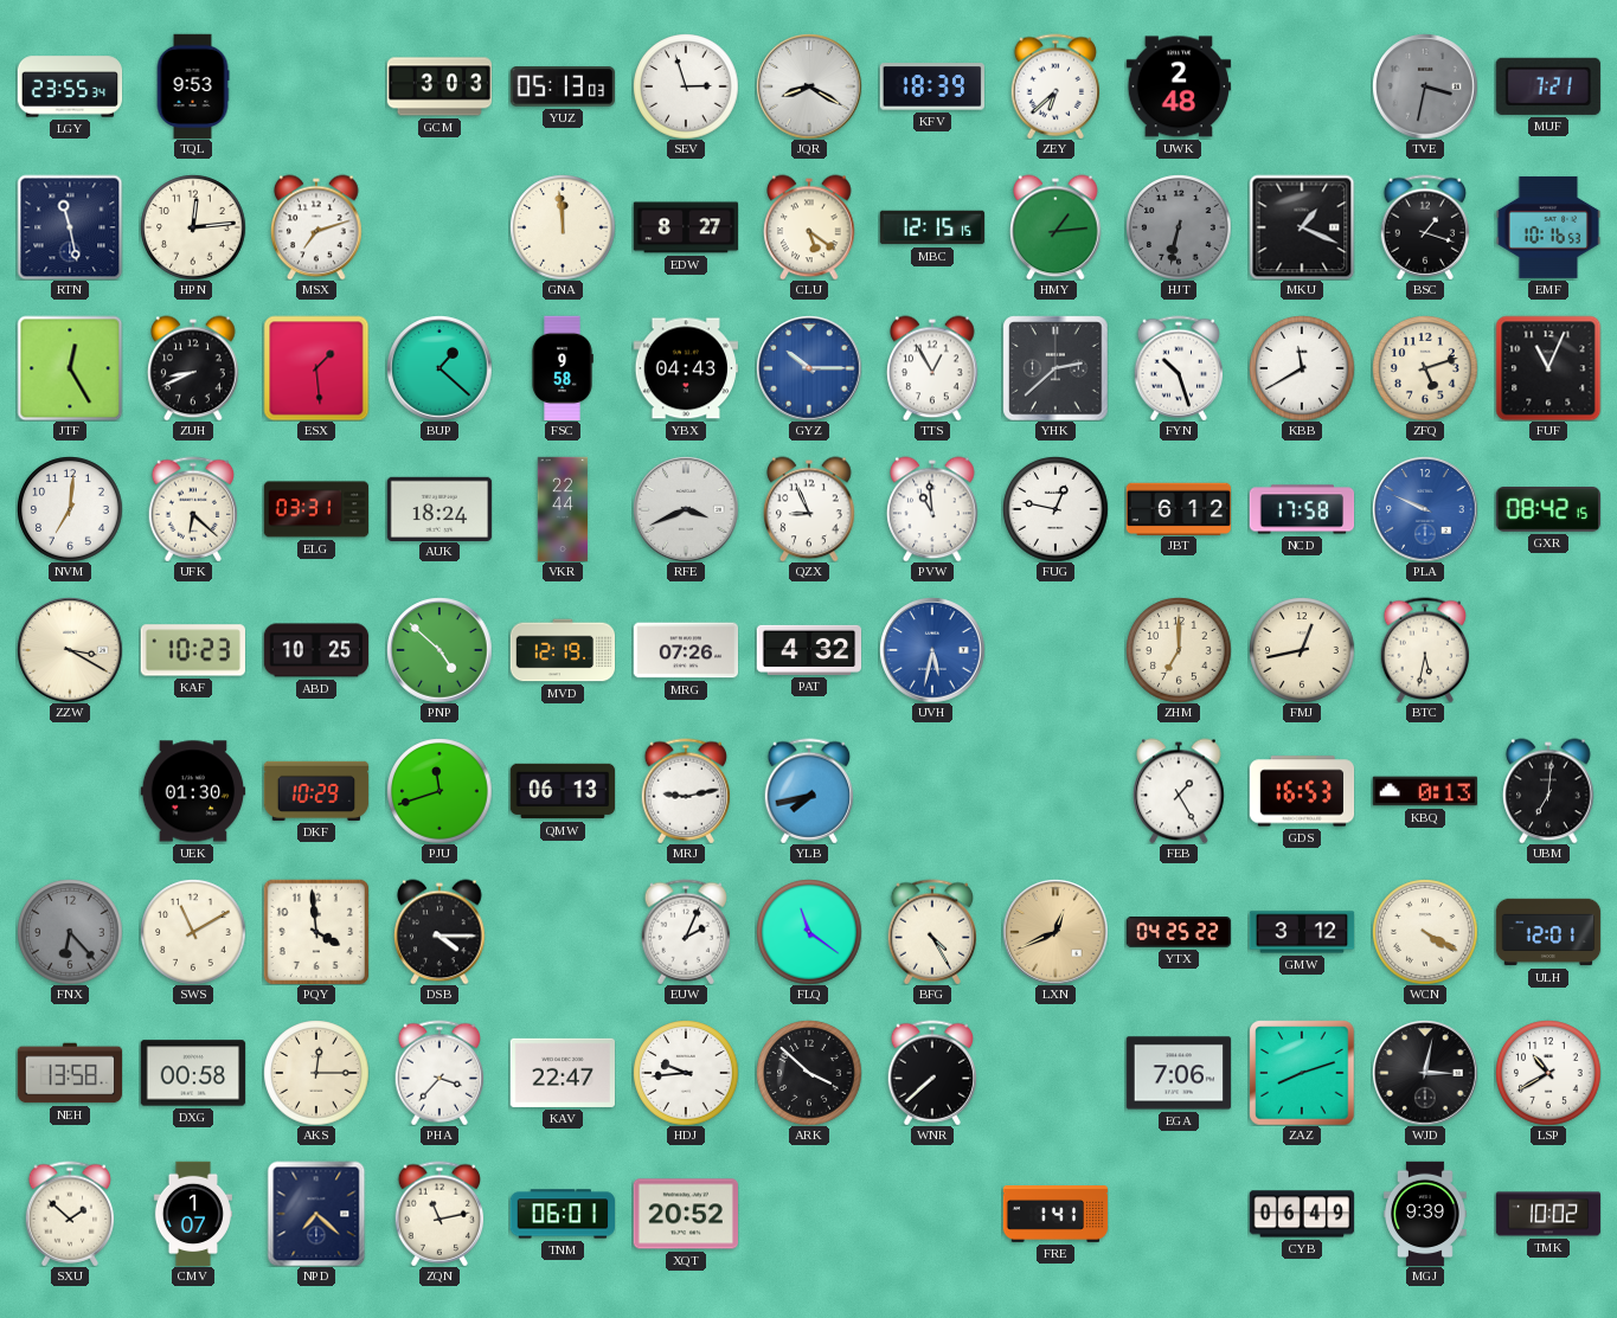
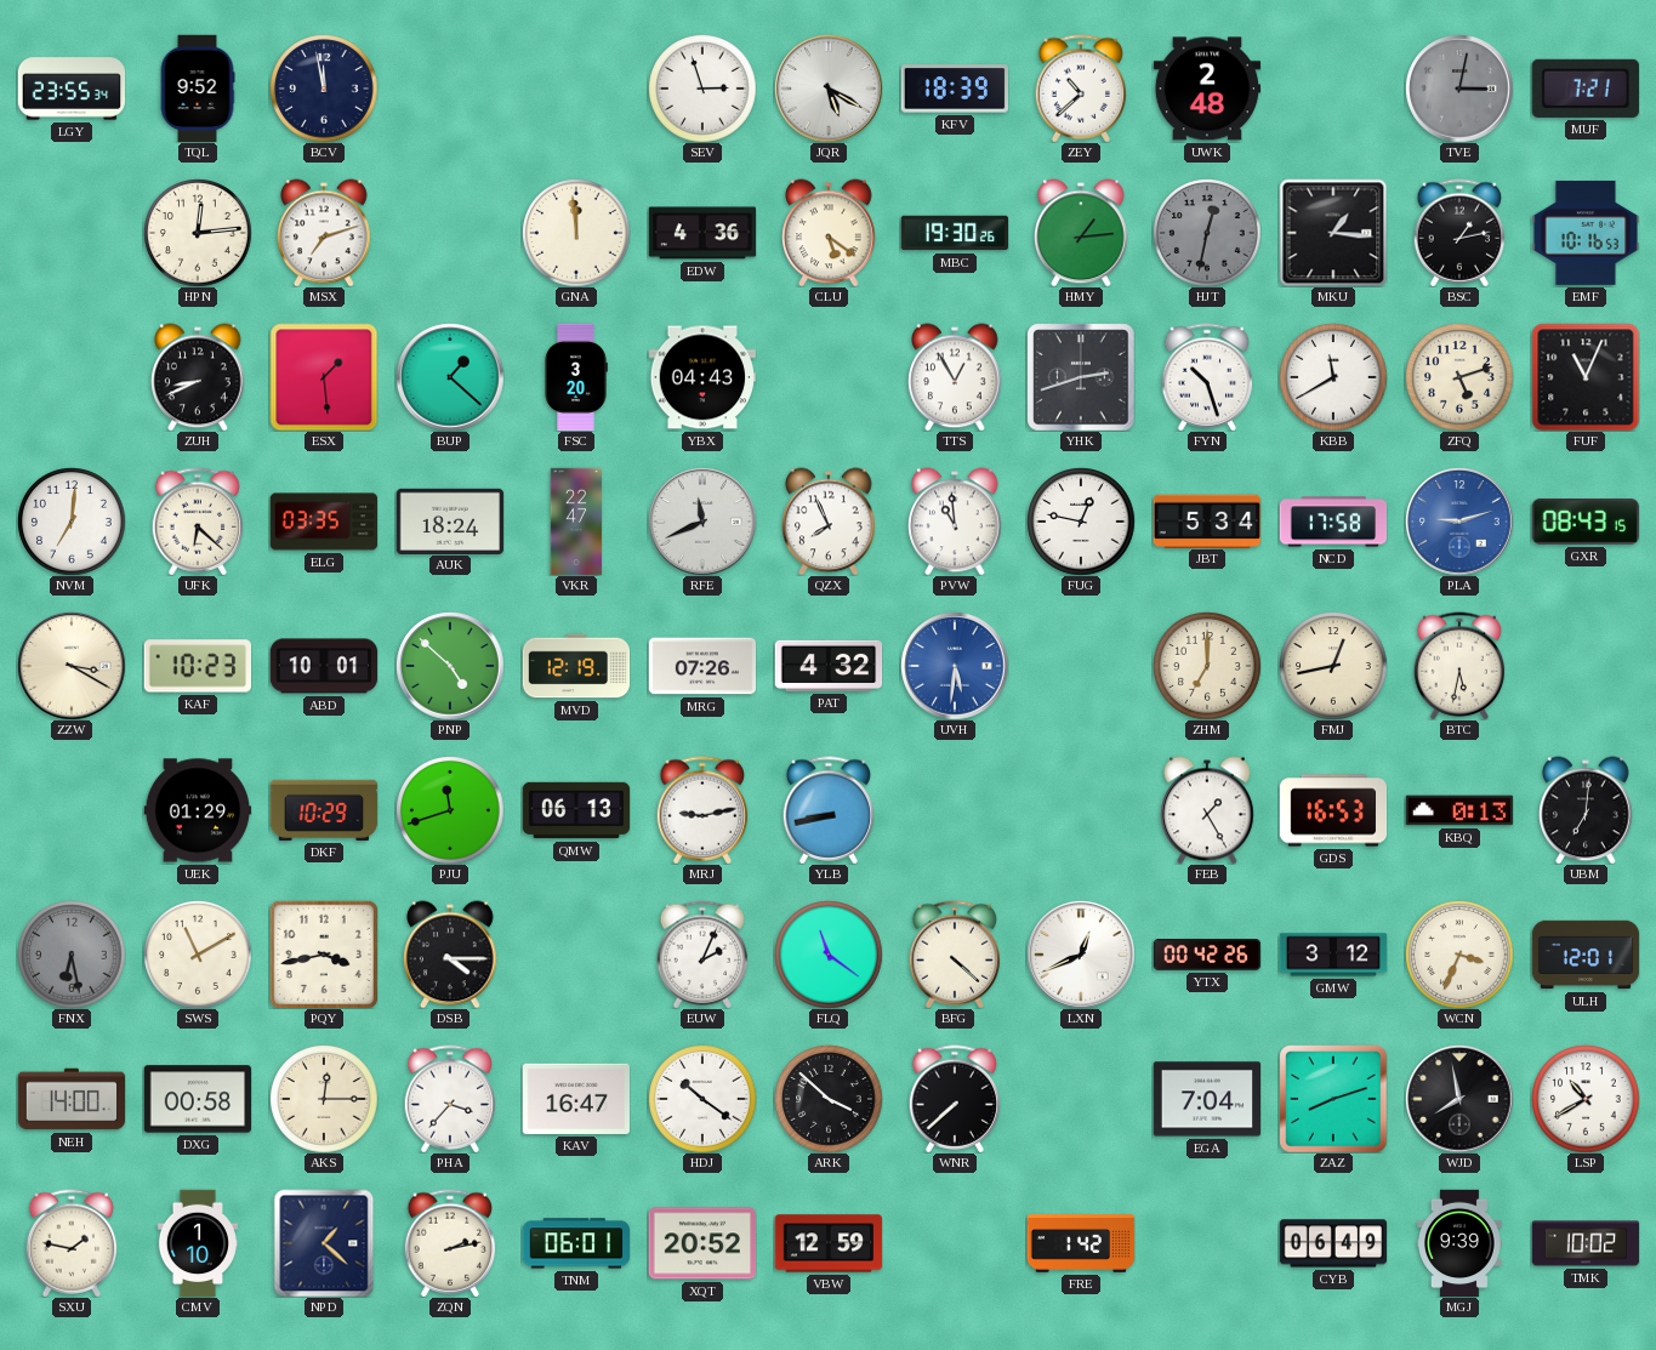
TQL: 9:53 -> 9:52
BCV: none -> 11:58
GCM: 3:03 -> none
YUZ: 05:13 -> none
JQR: 8:20 -> 5:20
ZEY: 6:38 -> 10:38
TVE: 3:32 -> 3:02
RTN: 11:28 -> none
EDW: 8:27 -> 4:36
MBC: 12:15 -> 19:30
HJT: 6:32 -> 12:32
MKU: 1:19 -> 1:16
BSC: 1:18 -> 1:13
JTF: 12:25 -> none
FSC: 9:58 -> 3:20
GYZ: 10:15 -> none
YHK: 2:38 -> 2:42
ELG: 03:31 -> 03:35
VKR: 22:44 -> 22:47
RFE: 3:41 -> 11:41
QZX: 8:56 -> 7:56
JBT: 6:12 -> 5:34
PLA: 9:49 -> 9:12
GXR: 08:42 -> 08:43
ABD: 10:25 -> 10:01
UVH: 5:32 -> 5:31
UEK: 01:30 -> 01:29
YLB: 7:43 -> 8:43
FNX: 6:23 -> 6:28
PQY: 3:59 -> 3:43
BFG: 4:25 -> 4:22
LXN dial: champagne -> white
YTX: 04:25 -> 00:42
WCN: 4:20 -> 3:34
NEH: 13:58 -> 14:00
KAV: 22:47 -> 16:47
HDJ: 9:44 -> 10:21
EGA: 7:06 -> 7:04
WJD: 3:02 -> 7:58
SXU: 1:52 -> 1:47
CMV: 1:07 -> 1:10
NPD: 7:22 -> 1:22
ZQN: 11:13 -> 2:13
VBW: none -> 12:59
FRE: 1:41 -> 1:42
